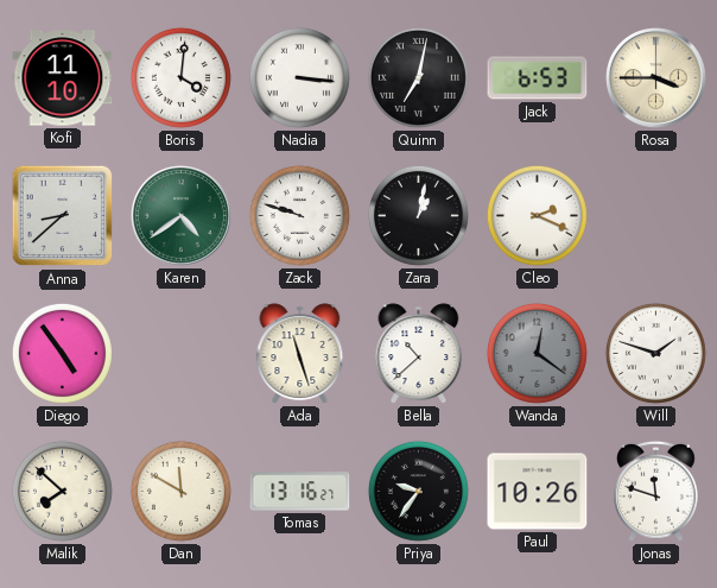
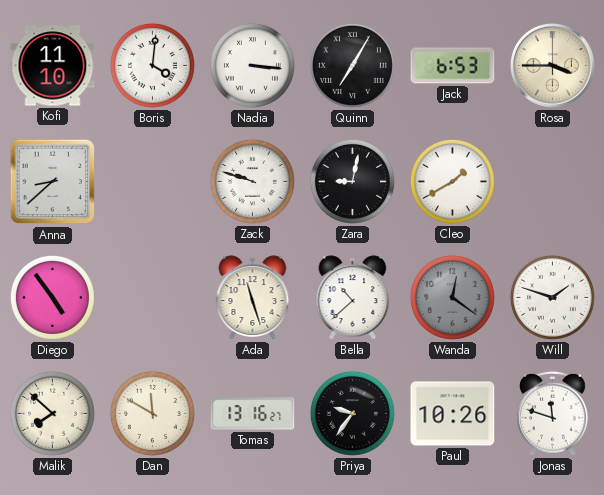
Quinn: 7:02 -> 7:05
Karen: 4:39 -> none
Zara: 1:02 -> 9:02
Cleo: 2:19 -> 1:40
